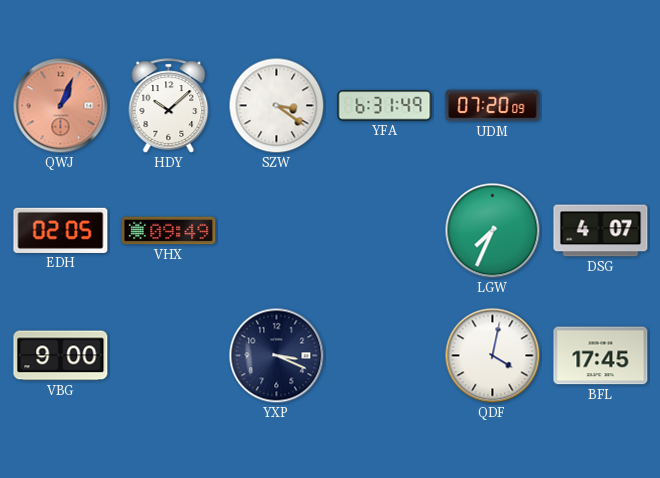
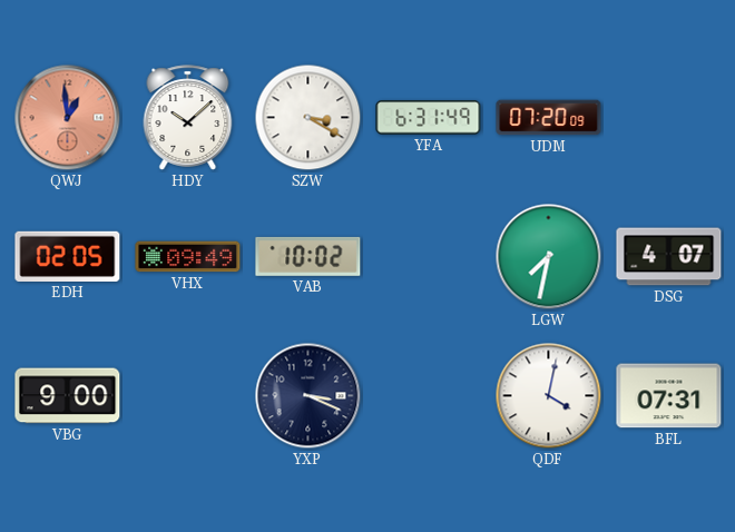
QWJ: 1:04 -> 12:59
SZW: 3:21 -> 3:20
VAB: none -> 10:02
LGW: 7:34 -> 7:32
BFL: 17:45 -> 07:31
